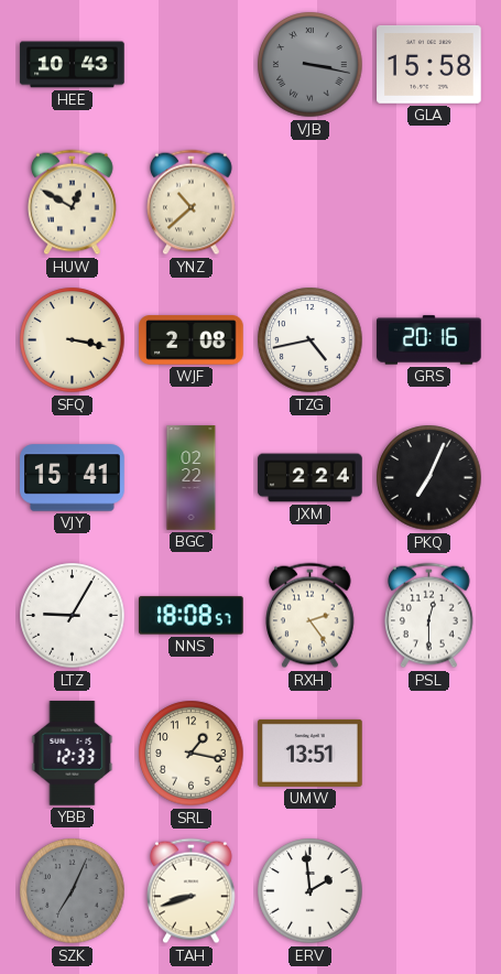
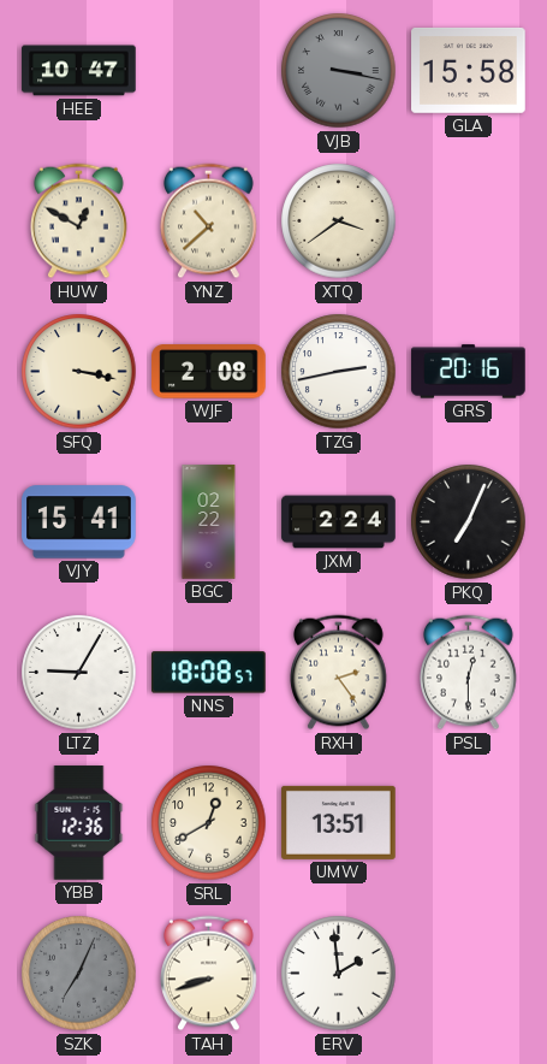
HEE: 10:43 -> 10:47
XTQ: none -> 3:39
TZG: 4:43 -> 2:43
YBB: 12:33 -> 12:36
SRL: 1:17 -> 12:40
